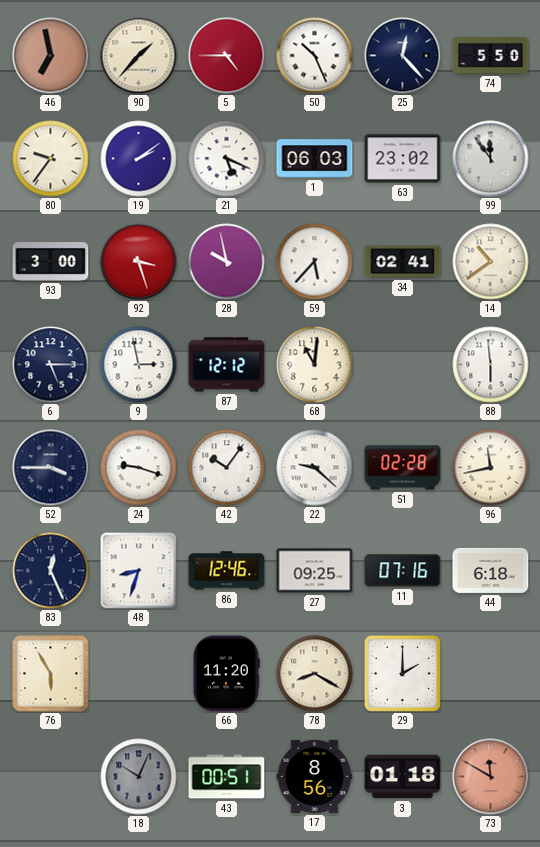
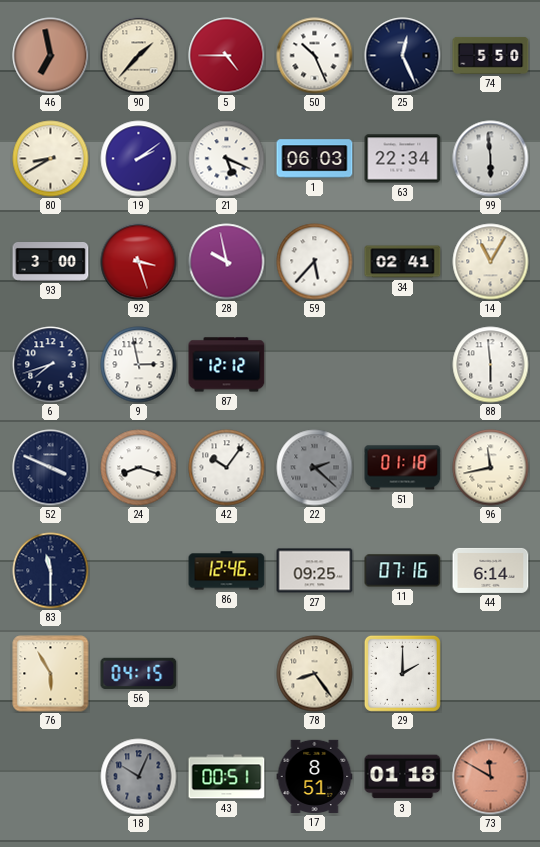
25: 12:23 -> 12:26
80: 9:36 -> 8:40
63: 23:02 -> 22:34
99: 11:54 -> 5:59
14: 10:39 -> 11:05
6: 5:15 -> 7:42
68: 11:01 -> none
52: 3:45 -> 3:49
24: 9:18 -> 8:18
22: 9:22 -> 2:22
22 dial: white -> grey
51: 02:28 -> 01:18
83: 12:26 -> 11:30
48: 8:33 -> none
44: 6:18 -> 6:14
56: none -> 04:15
66: 11:20 -> none
78: 8:20 -> 8:24
17: 8:56 -> 8:51
